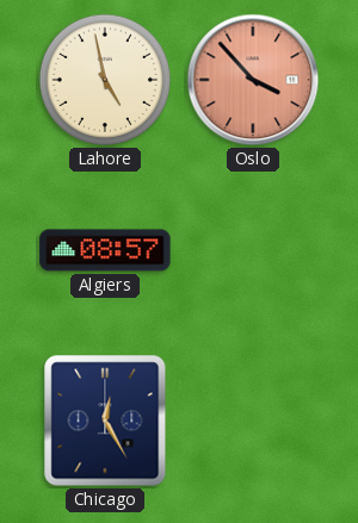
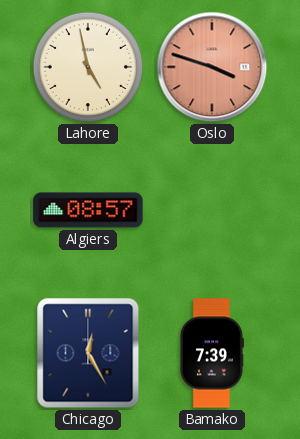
Oslo: 3:53 -> 3:48
Bamako: none -> 7:39
